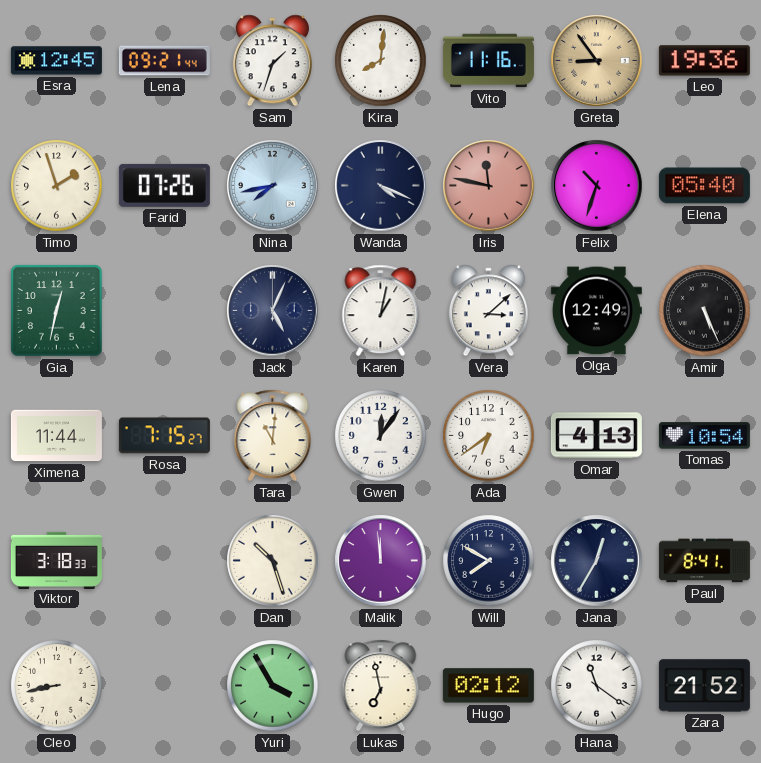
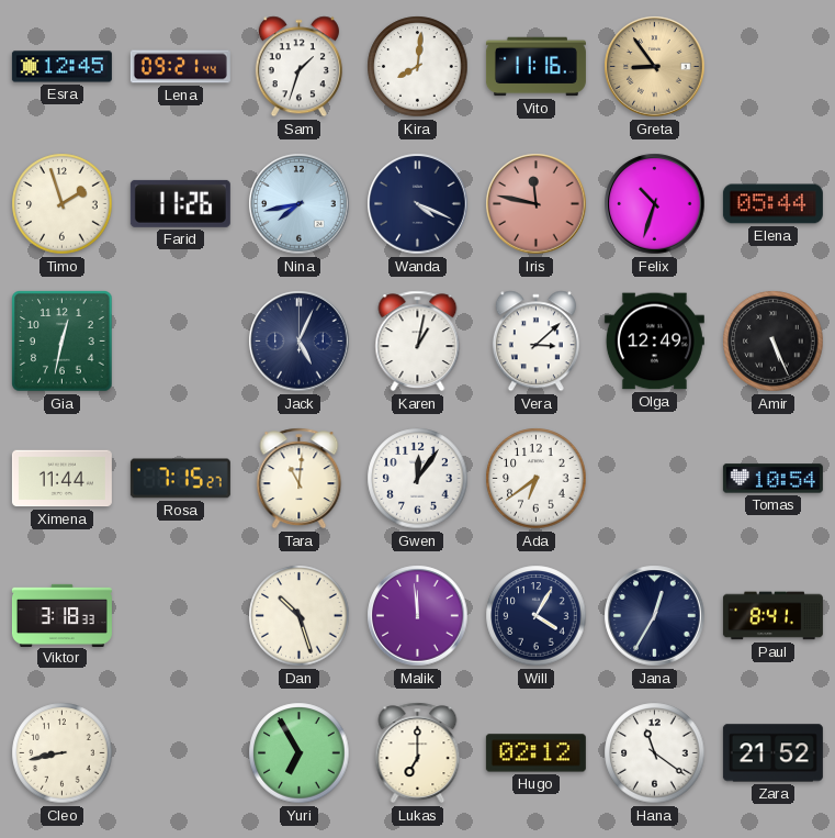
Leo: 19:36 -> none
Farid: 07:26 -> 11:26
Elena: 05:40 -> 05:44
Omar: 4:13 -> none
Will: 7:50 -> 4:05
Yuri: 3:55 -> 6:55
Lukas: 6:58 -> 7:00
